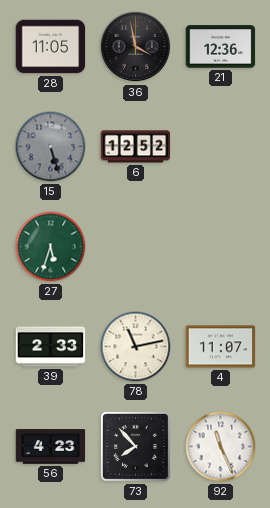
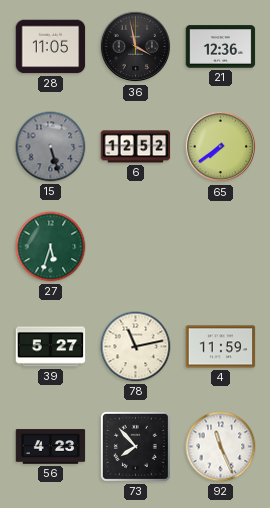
65: none -> 7:39
39: 2:33 -> 5:27
4: 11:07 -> 11:59
